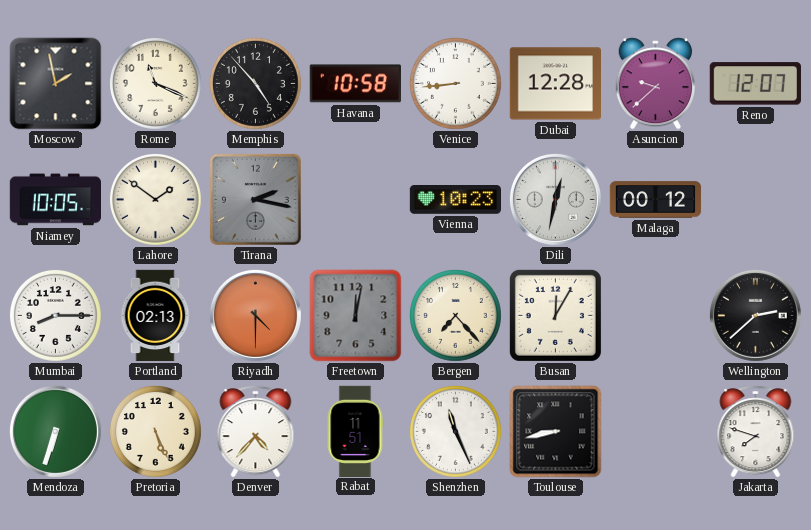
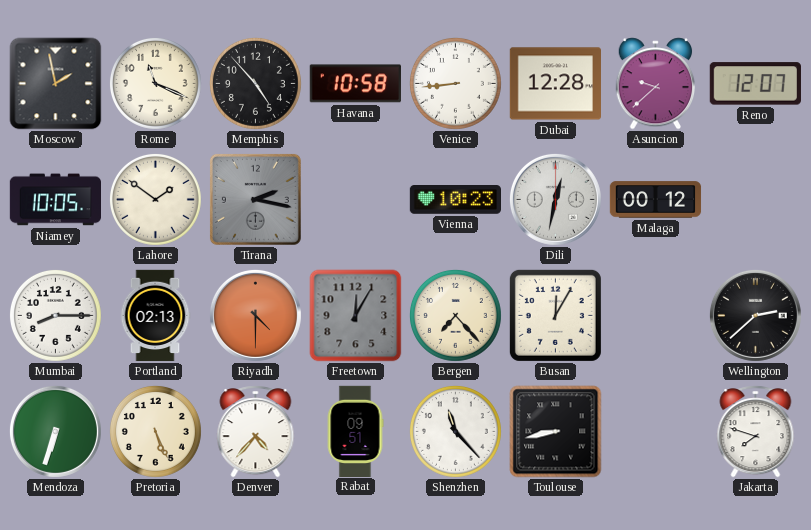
Freetown: 12:02 -> 12:05
Rabat: 11:51 -> 09:51
Shenzhen: 11:26 -> 11:23
